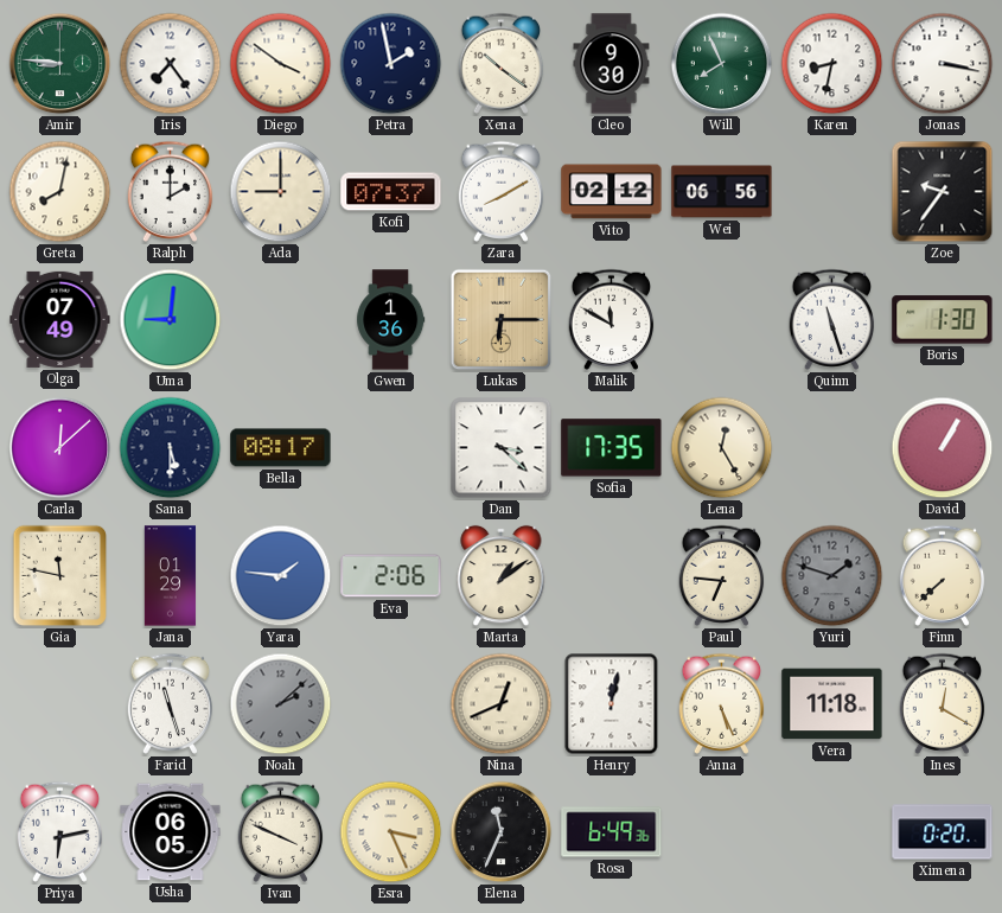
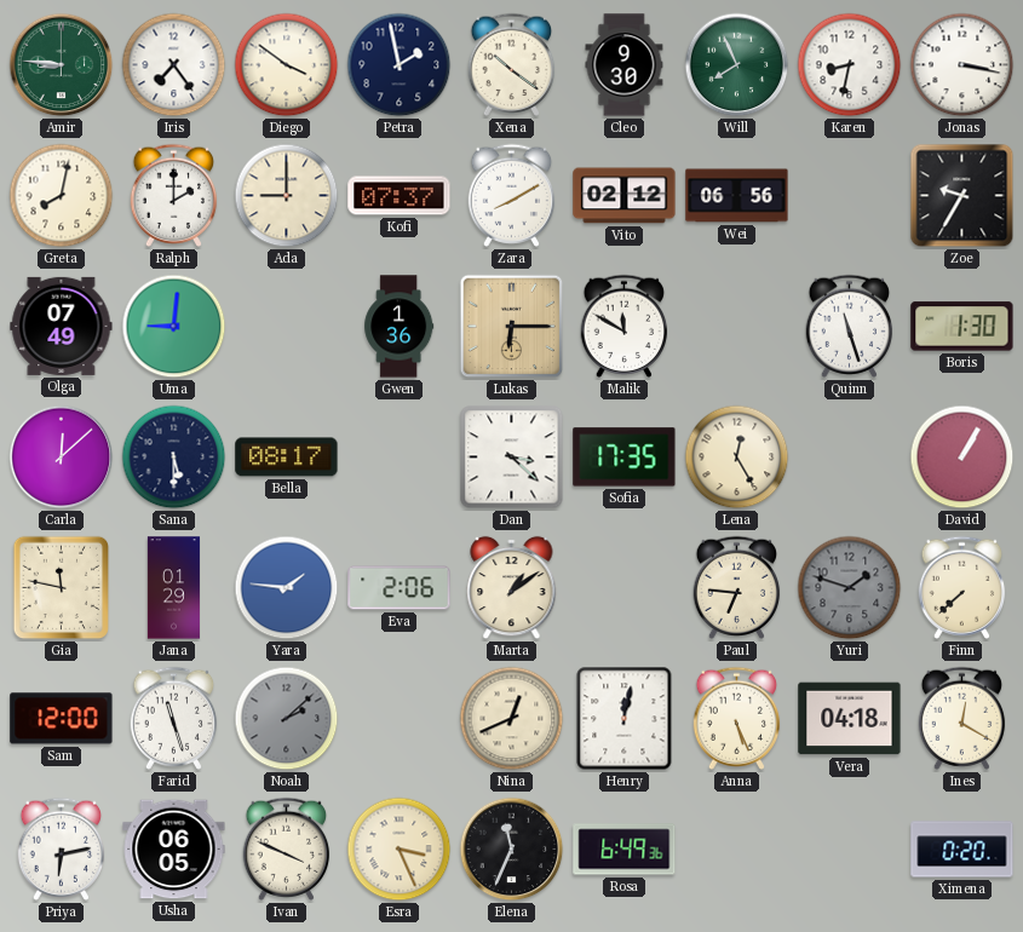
Zoe: 9:36 -> 9:35
Sam: none -> 12:00
Vera: 11:18 -> 04:18
